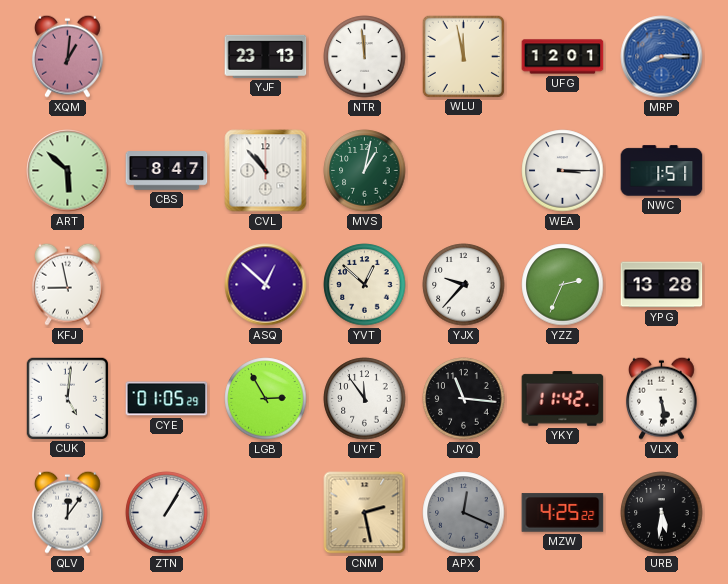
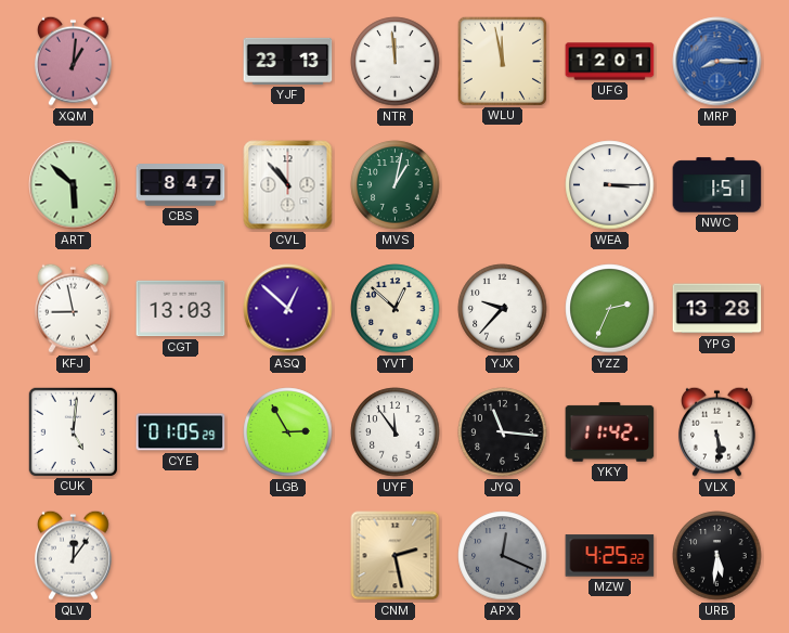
CGT: none -> 13:03
ZTN: 1:05 -> none
